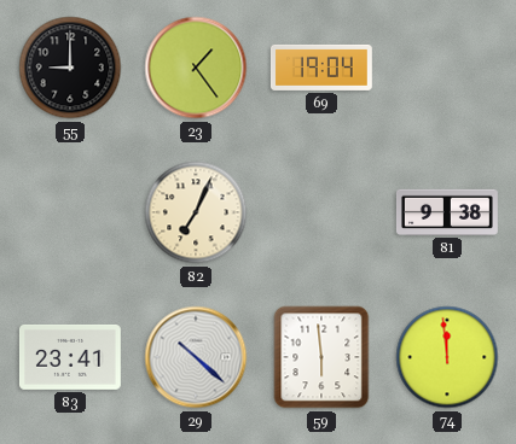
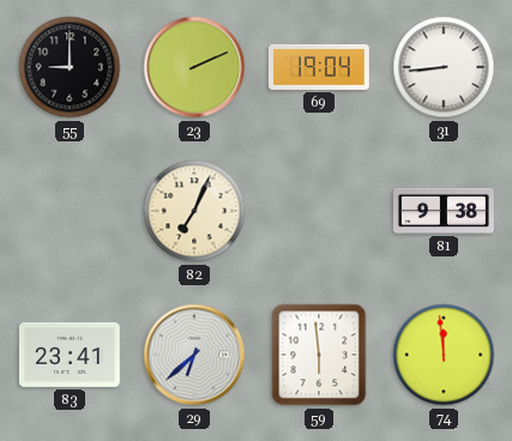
23: 1:24 -> 2:11
31: none -> 8:44
29: 10:22 -> 6:38
